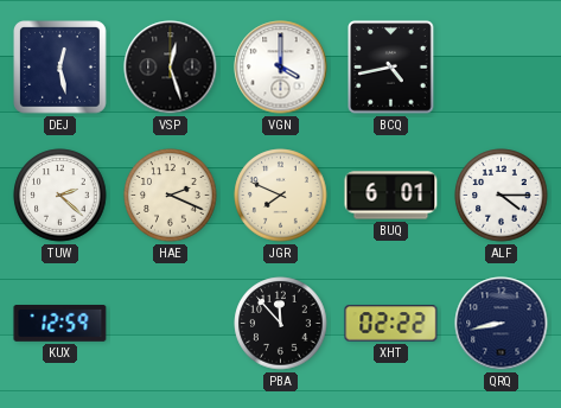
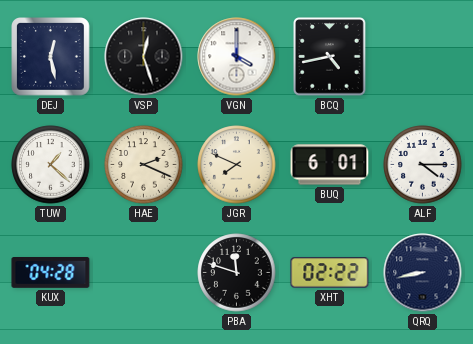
TUW: 2:22 -> 1:22
KUX: 12:59 -> 04:28
PBA: 11:53 -> 11:48
